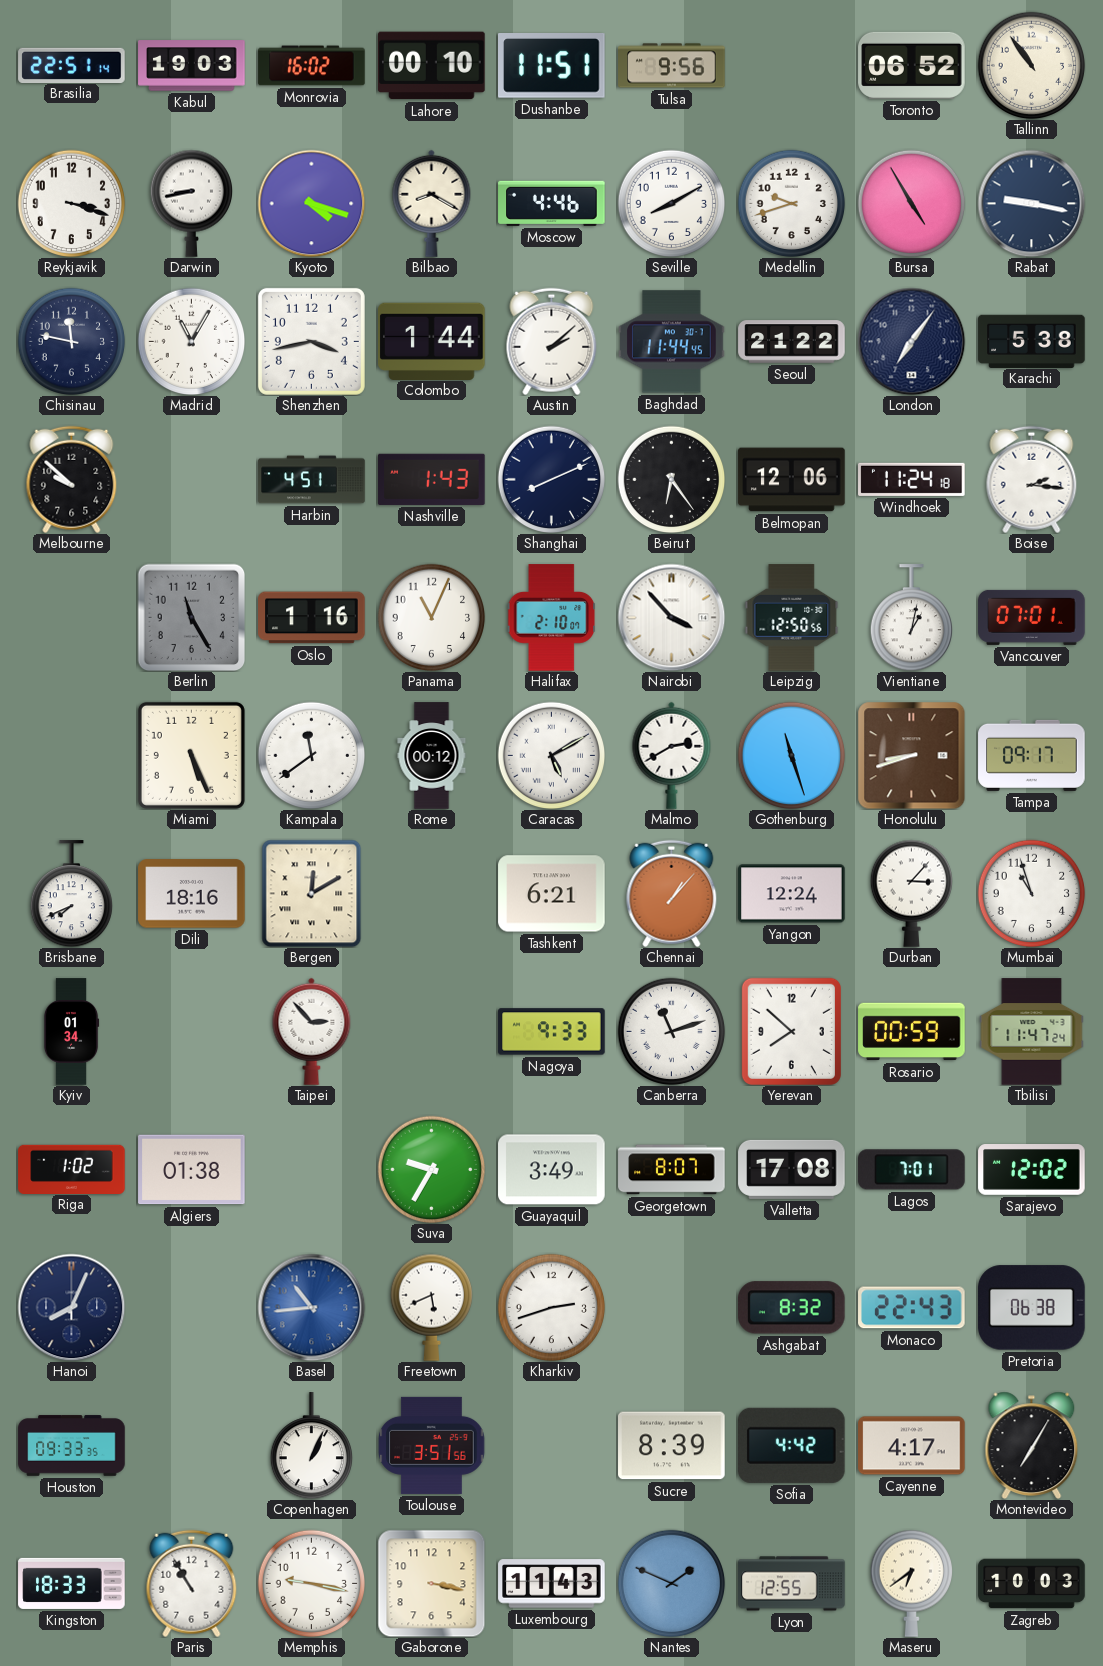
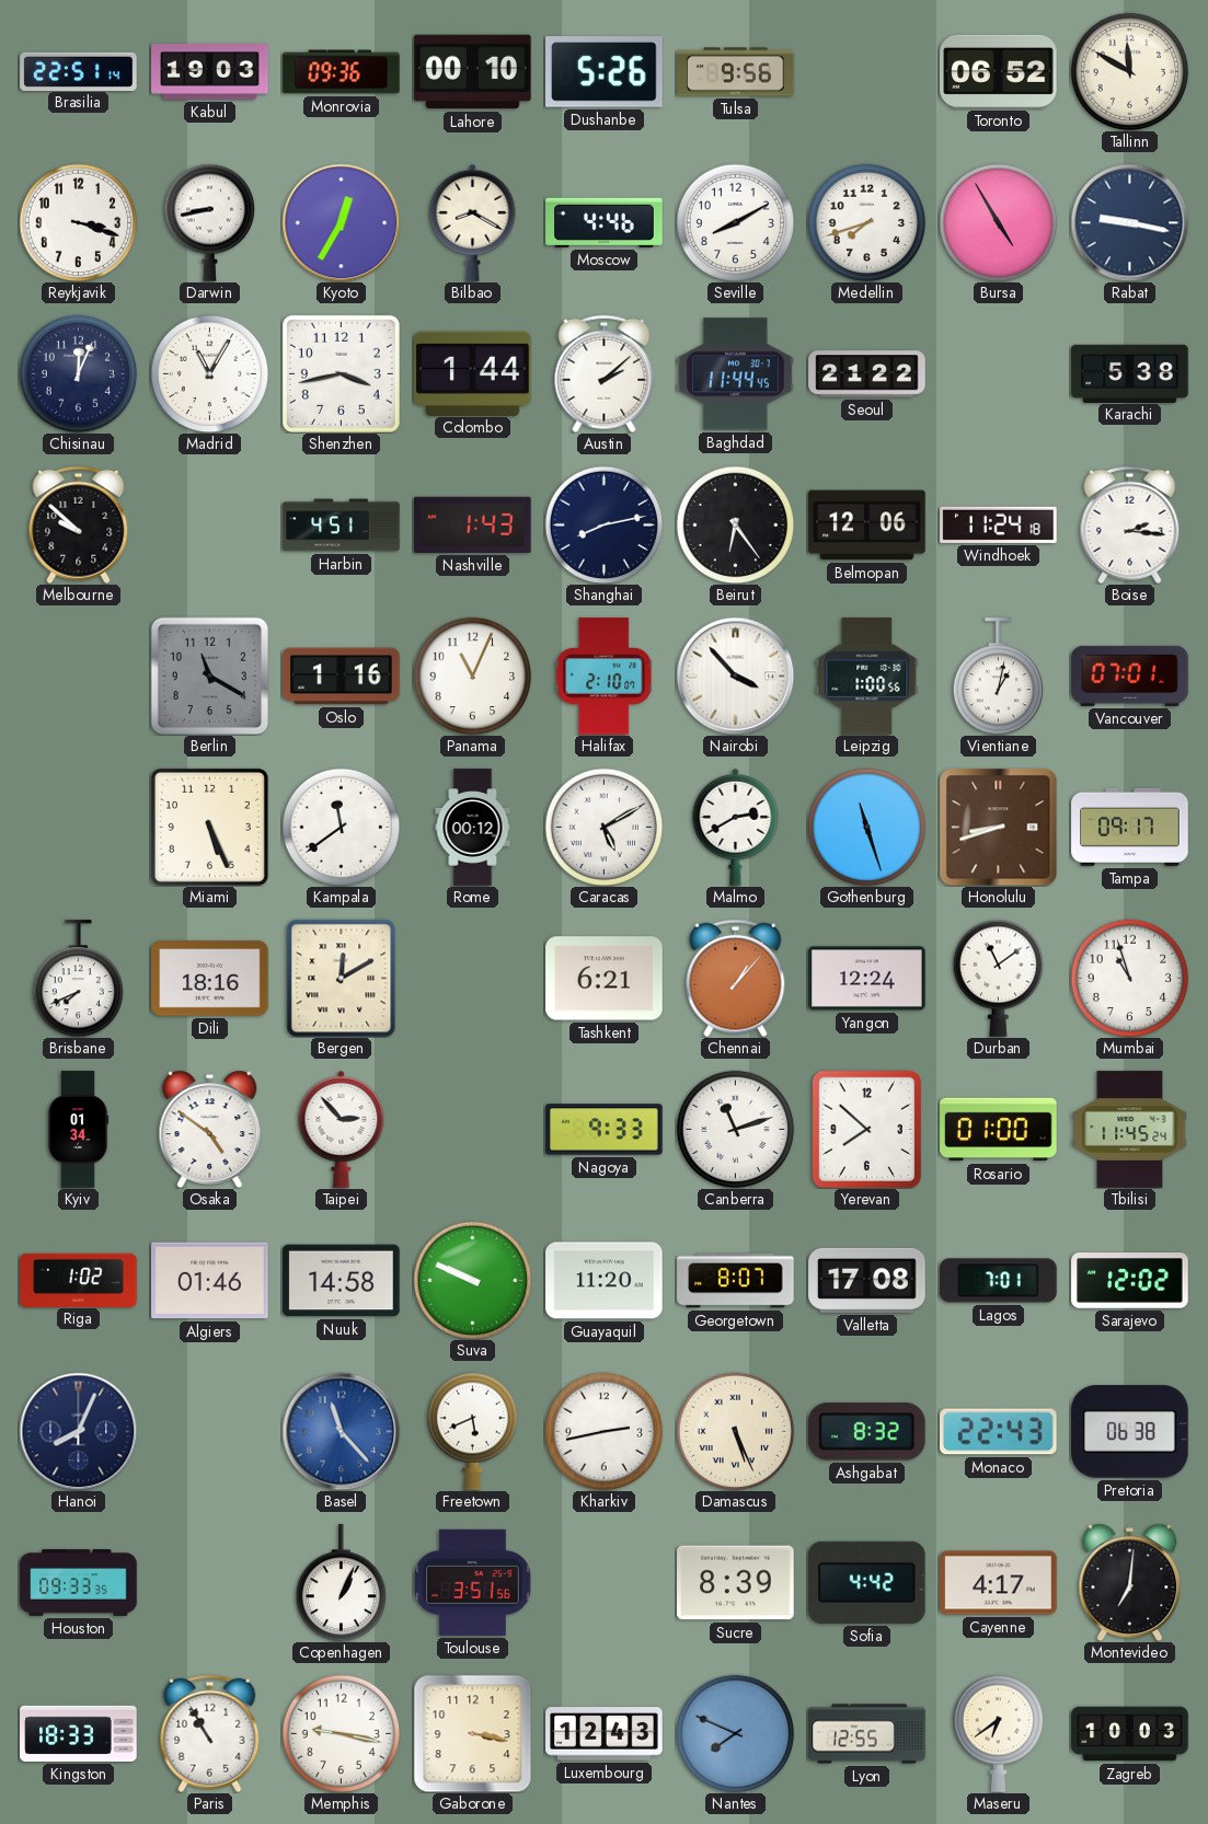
Monrovia: 16:02 -> 09:36
Dushanbe: 11:51 -> 5:26
Tallinn: 10:54 -> 11:50
Kyoto: 4:18 -> 12:35
Medellin: 9:42 -> 7:42
Chisinau: 11:47 -> 12:04
London: 7:06 -> none
Shanghai: 8:11 -> 8:13
Berlin: 11:25 -> 11:20
Leipzig: 12:50 -> 1:00
Durban: 3:07 -> 11:09
Osaka: none -> 4:51
Rosario: 00:59 -> 01:00
Tbilisi: 11:47 -> 11:45
Algiers: 01:38 -> 01:46
Nuuk: none -> 14:58
Suva: 9:35 -> 9:49
Guayaquil: 3:49 -> 11:20
Basel: 10:44 -> 11:23
Kharkiv: 2:42 -> 2:43
Damascus: none -> 5:26
Montevideo: 7:05 -> 7:01
Luxembourg: 11:43 -> 12:43
Nantes: 1:49 -> 7:49
